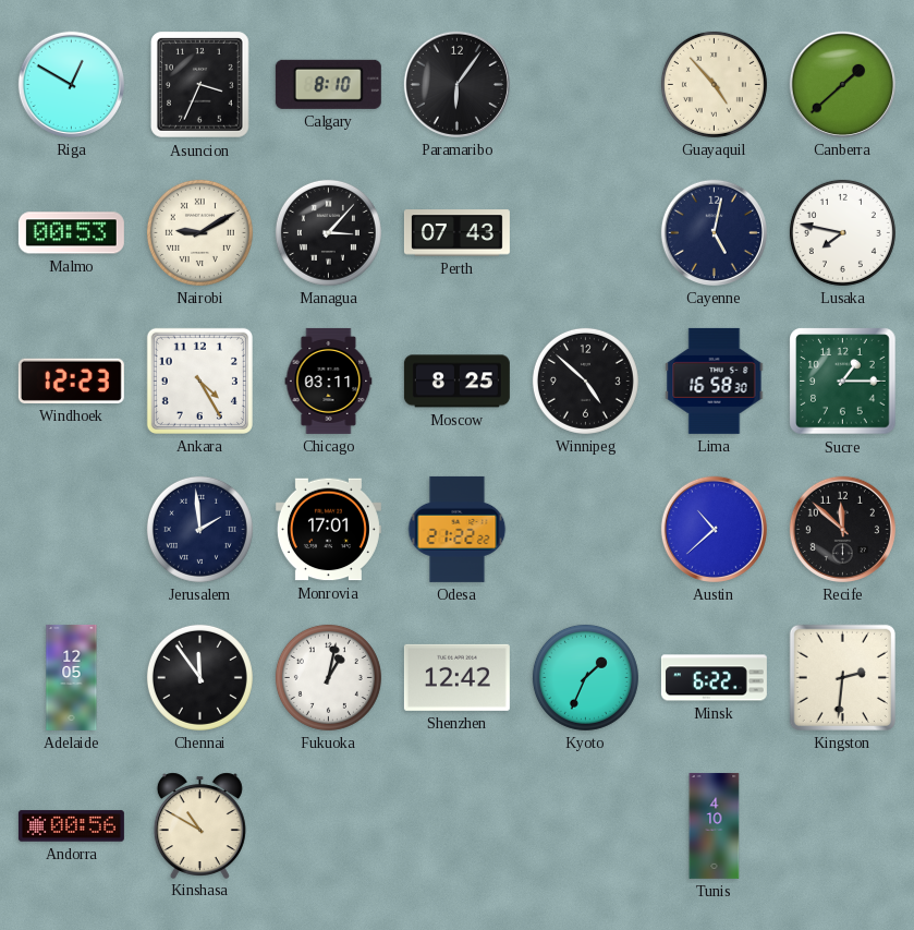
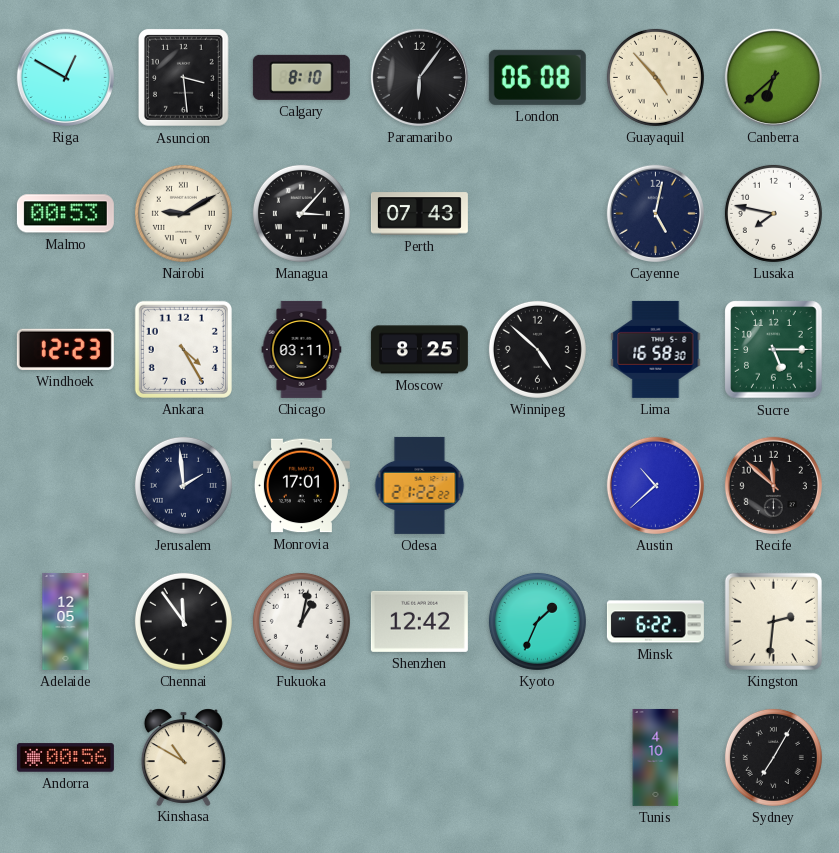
Asuncion: 3:34 -> 3:29
London: none -> 06:08
Canberra: 1:38 -> 6:38
Sucre: 1:15 -> 5:15
Sydney: none -> 7:05
